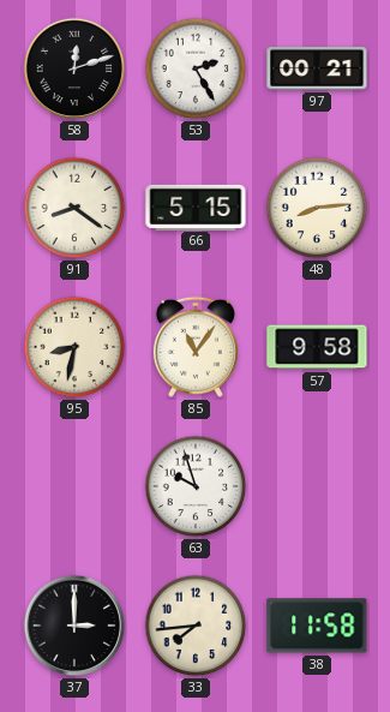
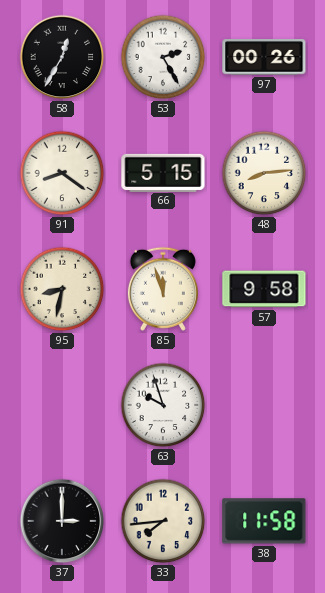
58: 12:12 -> 12:35
97: 00:21 -> 00:26
85: 11:06 -> 11:57
